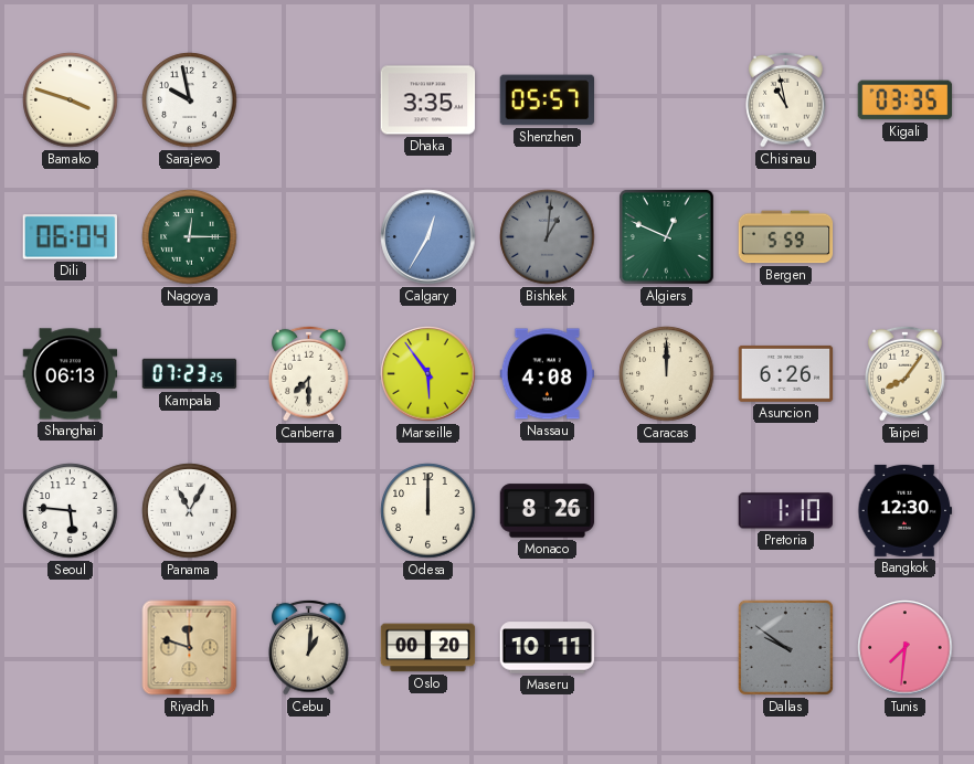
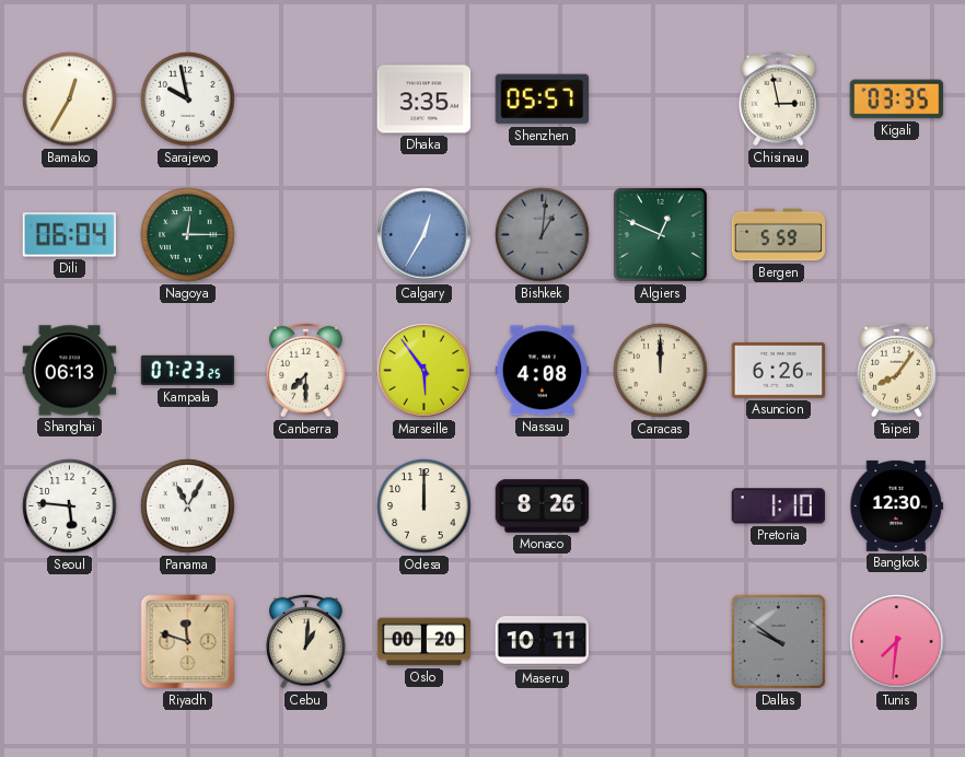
Bamako: 3:48 -> 12:35
Chisinau: 10:58 -> 2:58
